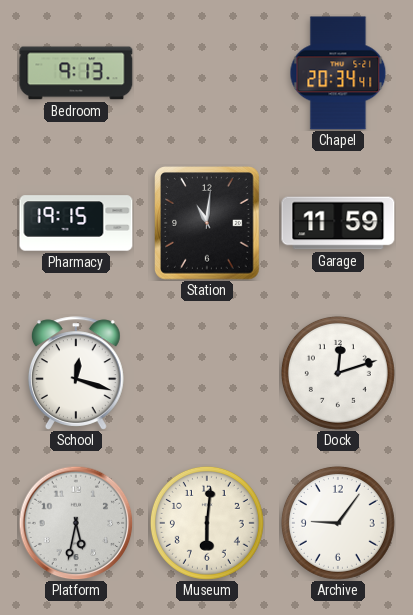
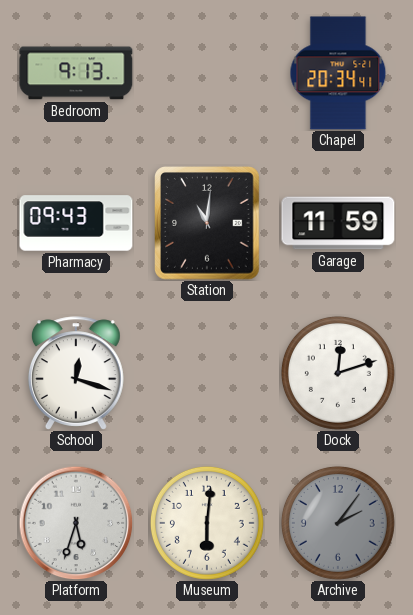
Pharmacy: 19:15 -> 09:43
Platform: 5:32 -> 5:33
Archive: 9:06 -> 2:06
Archive dial: white -> grey
